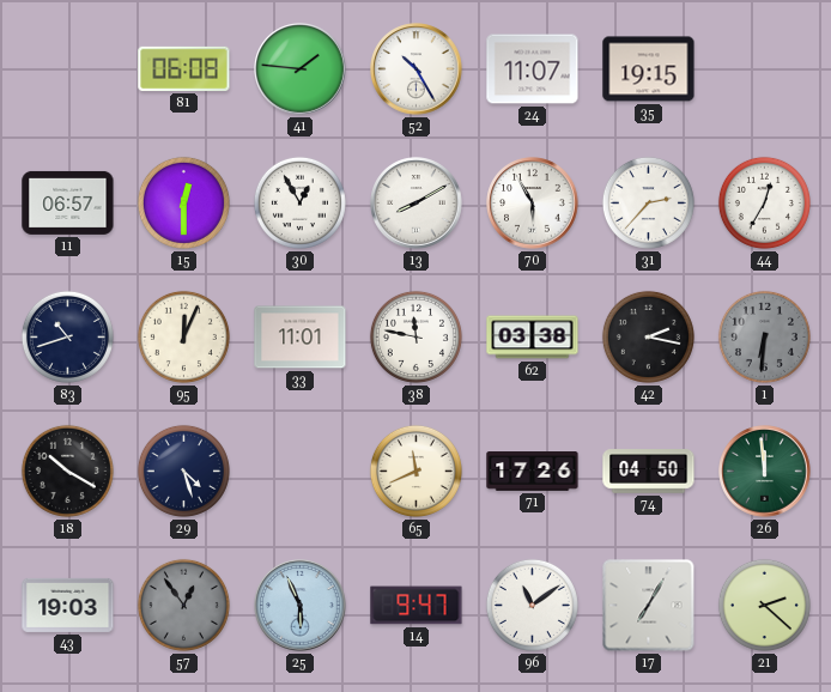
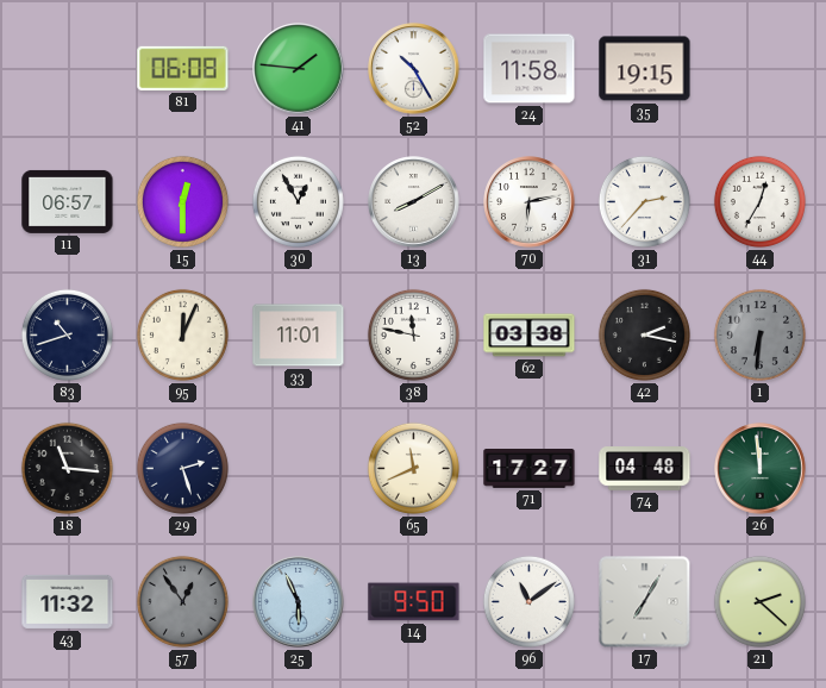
24: 11:07 -> 11:58
70: 5:55 -> 6:13
18: 10:20 -> 11:16
29: 4:27 -> 2:27
71: 17:26 -> 17:27
74: 04:50 -> 04:48
43: 19:03 -> 11:32
14: 9:47 -> 9:50
